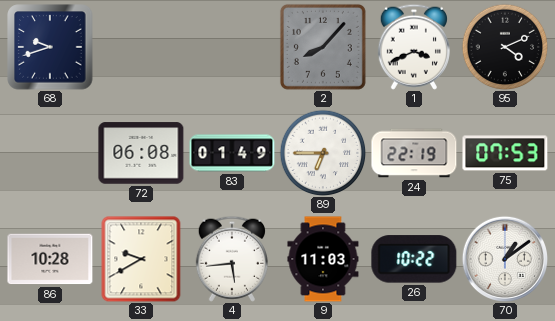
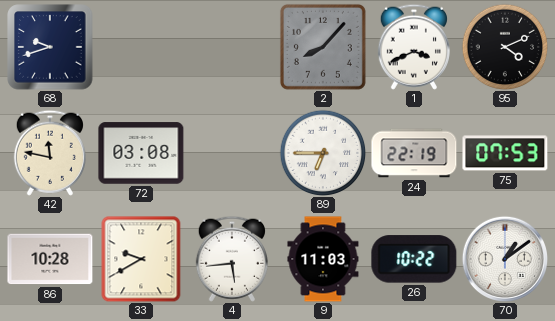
42: none -> 11:47
72: 06:08 -> 03:08
83: 01:49 -> none
